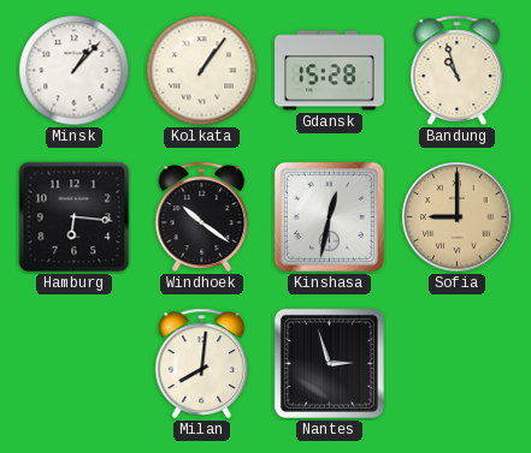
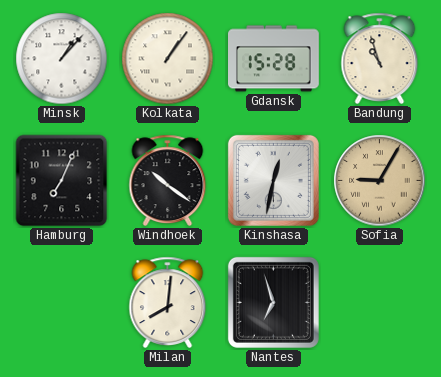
Hamburg: 6:16 -> 7:04
Sofia: 9:00 -> 9:05
Nantes: 2:57 -> 6:57
